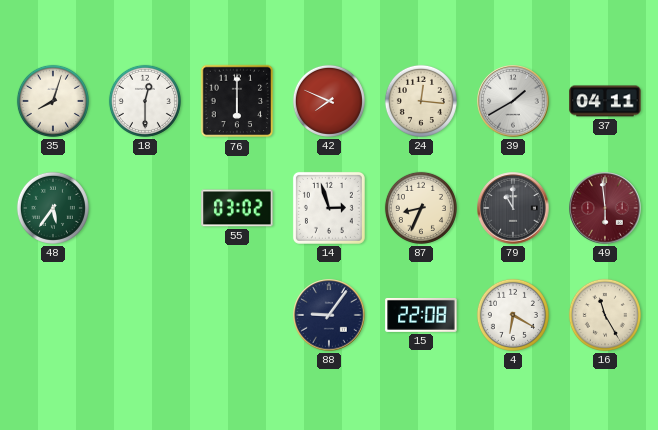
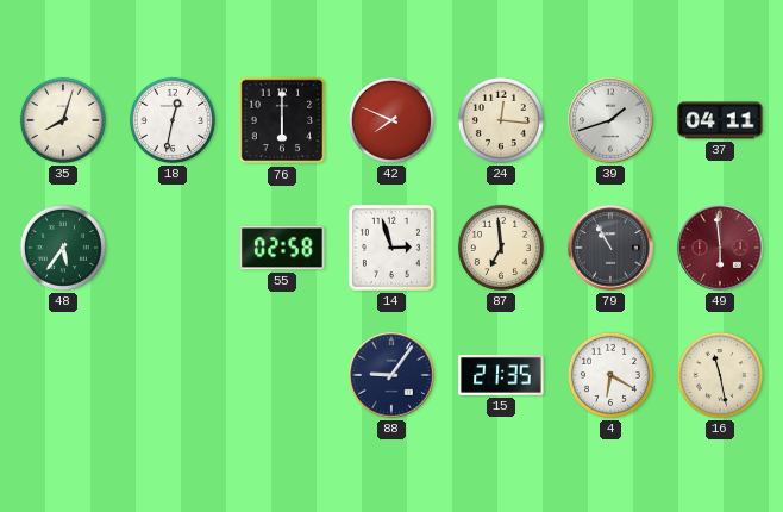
18: 12:30 -> 12:32
39: 1:40 -> 1:42
55: 03:02 -> 02:58
87: 8:34 -> 6:59
79: 11:00 -> 10:55
15: 22:08 -> 21:35
16: 11:25 -> 11:28
